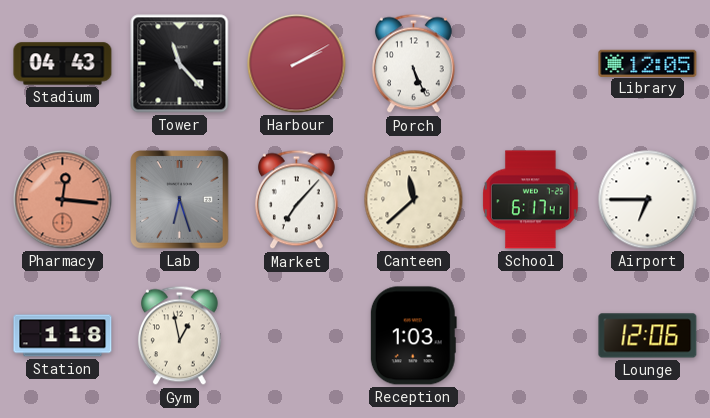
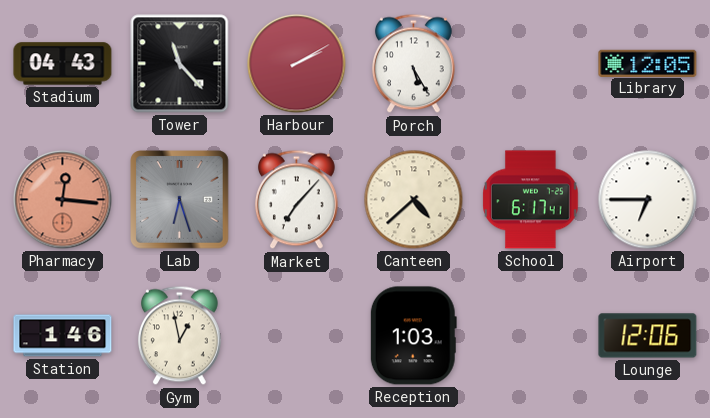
Porch: 5:26 -> 5:25
Canteen: 11:38 -> 4:38
Station: 1:18 -> 1:46
